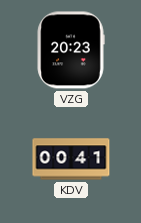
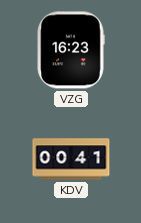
VZG: 20:23 -> 16:23
